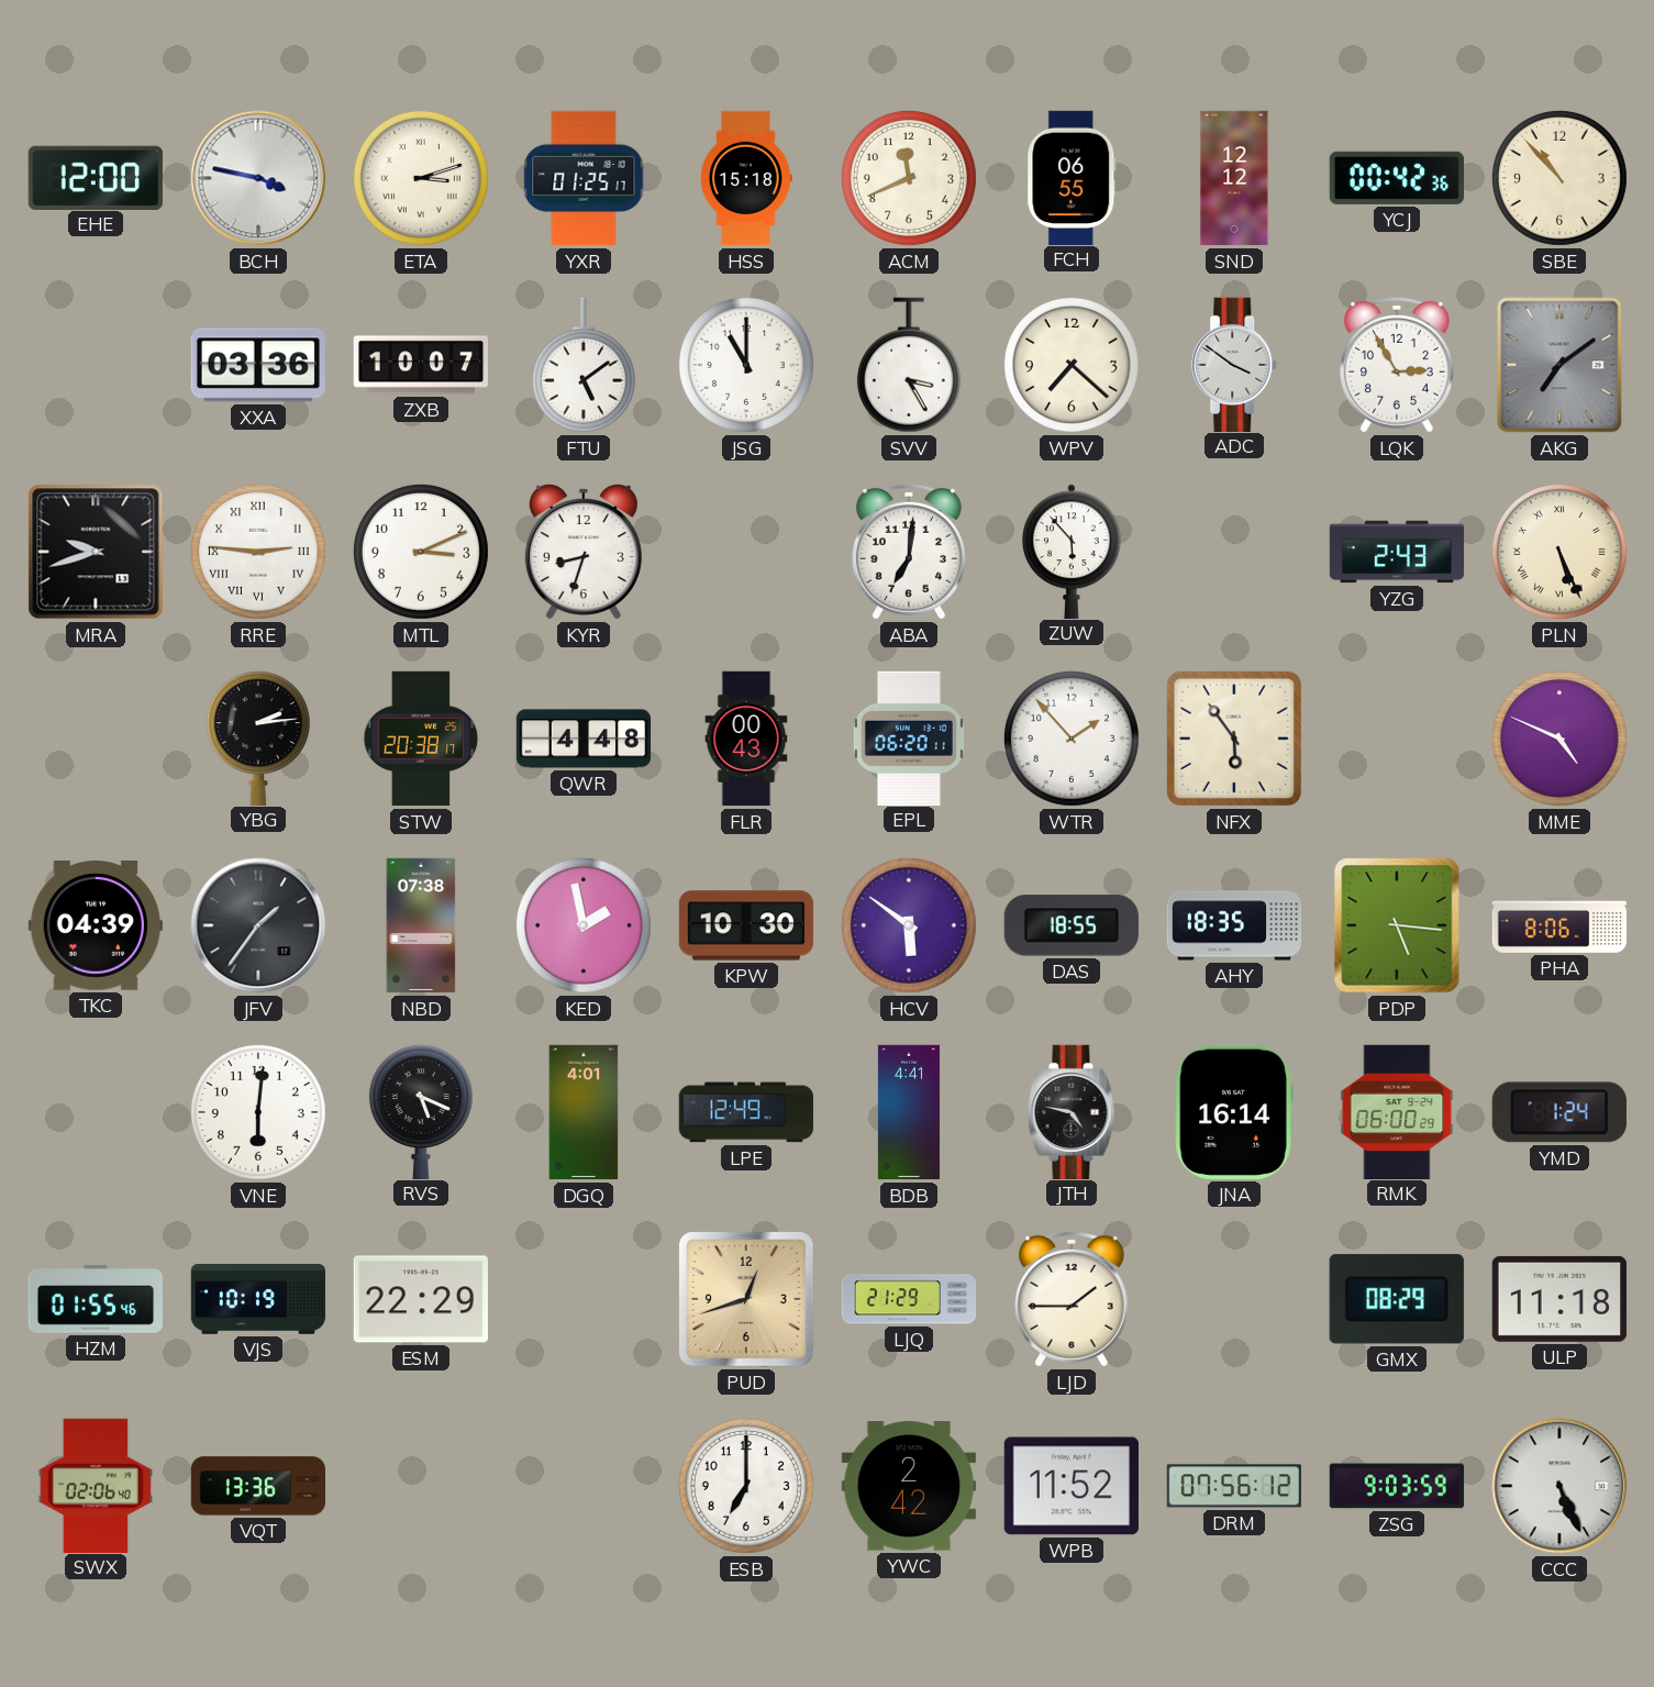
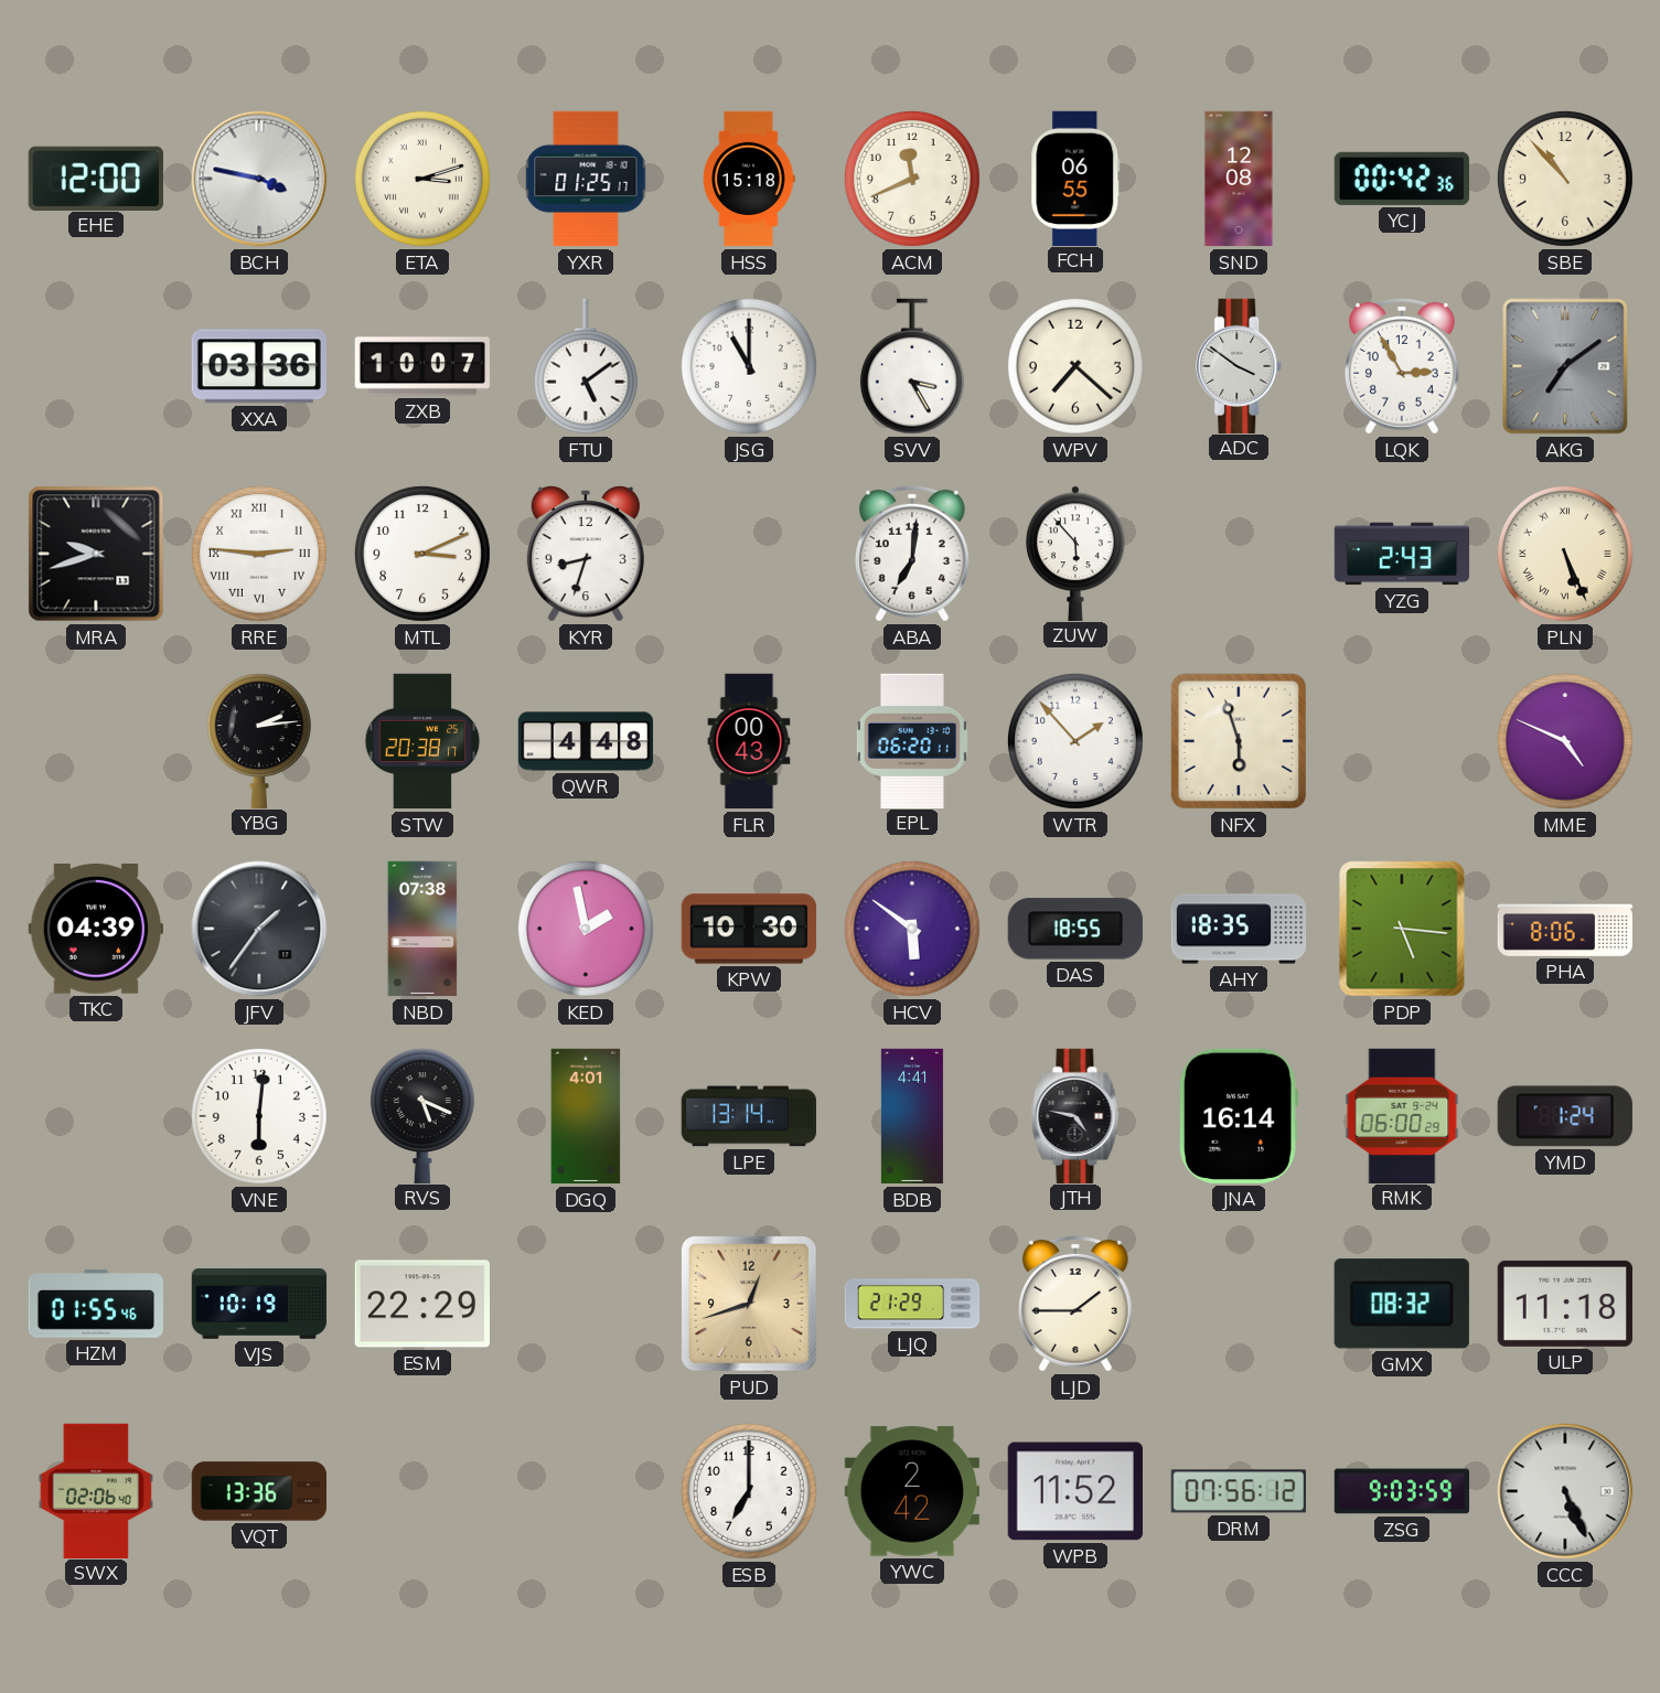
SND: 12:12 -> 12:08
NFX: 5:54 -> 5:57
LPE: 12:49 -> 13:14
GMX: 08:29 -> 08:32
